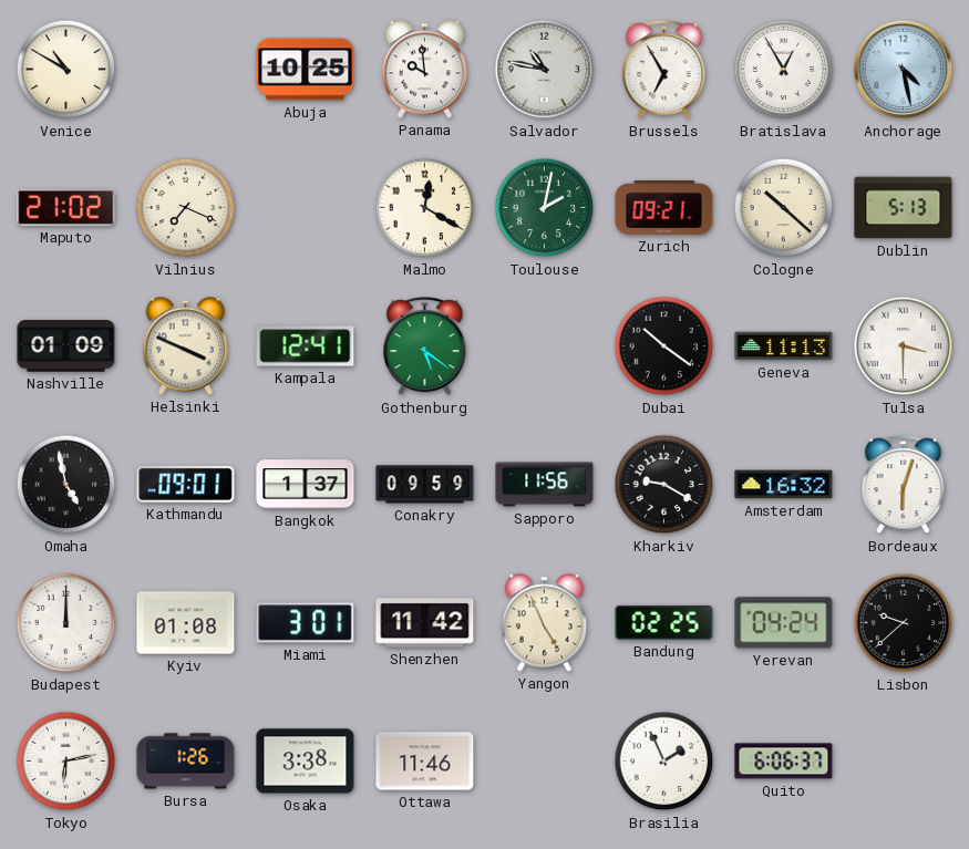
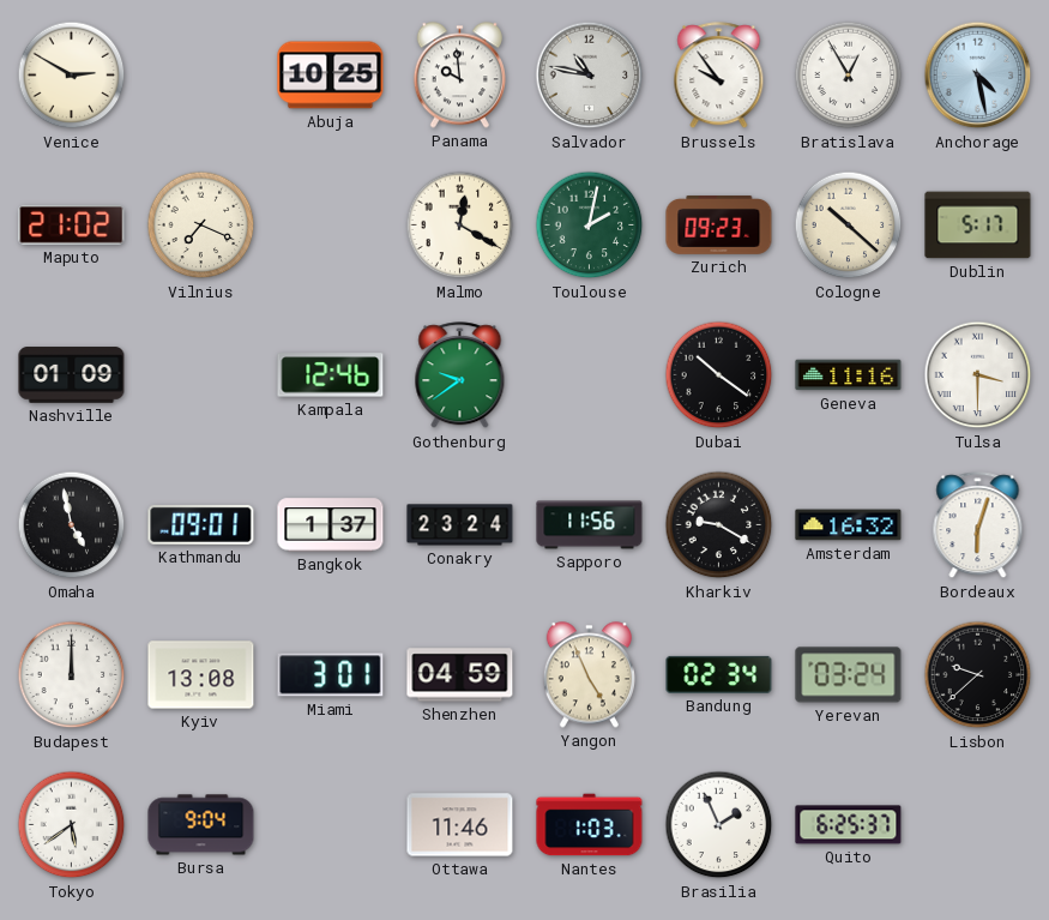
Venice: 10:50 -> 2:50
Brussels: 6:55 -> 9:54
Zurich: 09:21 -> 09:23
Dublin: 5:13 -> 5:17
Helsinki: 3:49 -> none
Kampala: 12:41 -> 12:46
Gothenburg: 5:21 -> 9:39
Geneva: 11:13 -> 11:16
Conakry: 09:59 -> 23:24
Kyiv: 01:08 -> 13:08
Shenzhen: 11:42 -> 04:59
Bandung: 02:25 -> 02:34
Yerevan: 04:24 -> 03:24
Tokyo: 6:13 -> 5:39
Bursa: 1:26 -> 9:04
Osaka: 3:38 -> none
Nantes: none -> 1:03
Quito: 6:06 -> 6:25
